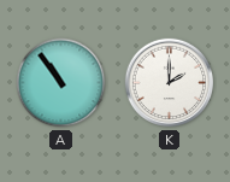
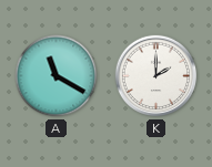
A: 10:54 -> 11:20
